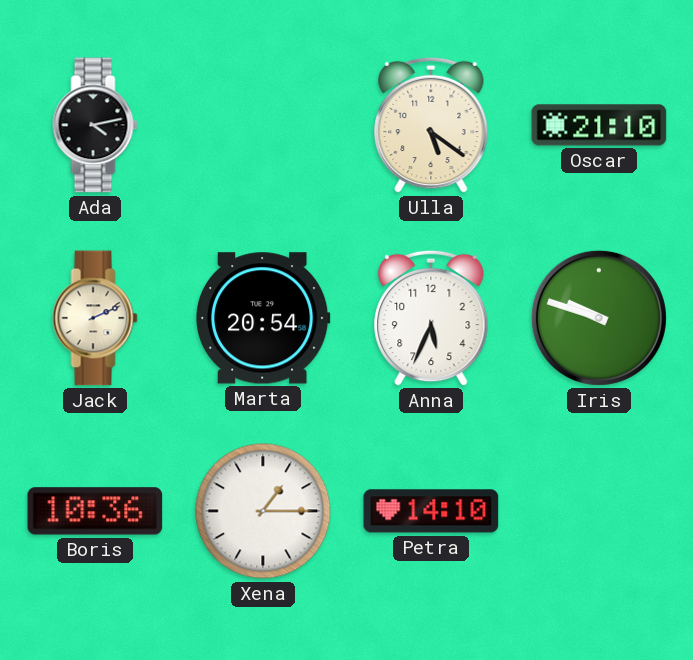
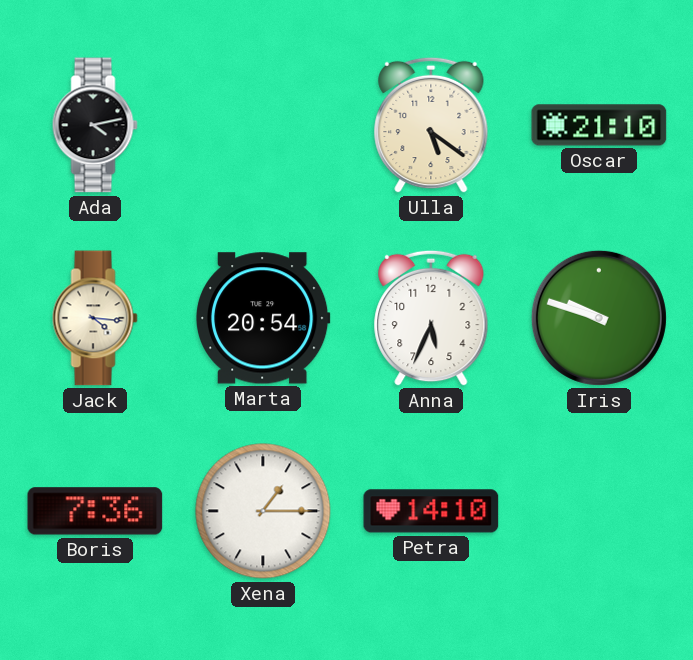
Jack: 2:11 -> 4:16
Boris: 10:36 -> 7:36
